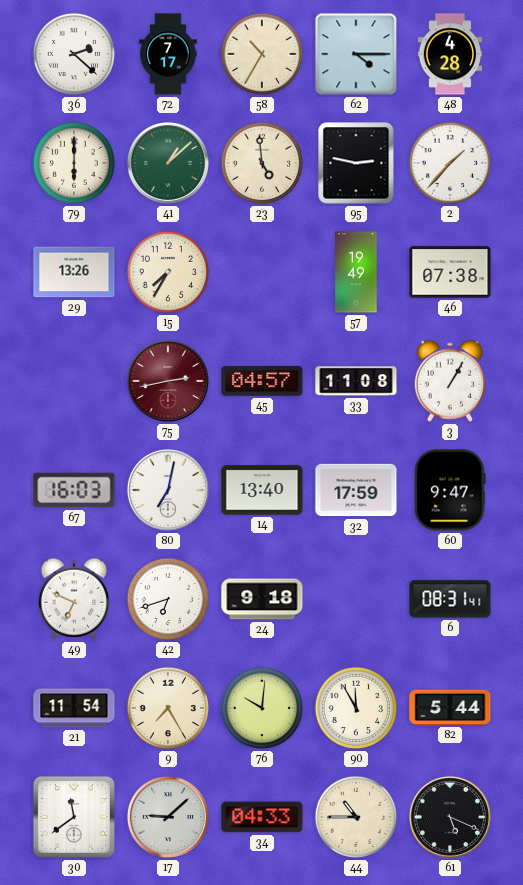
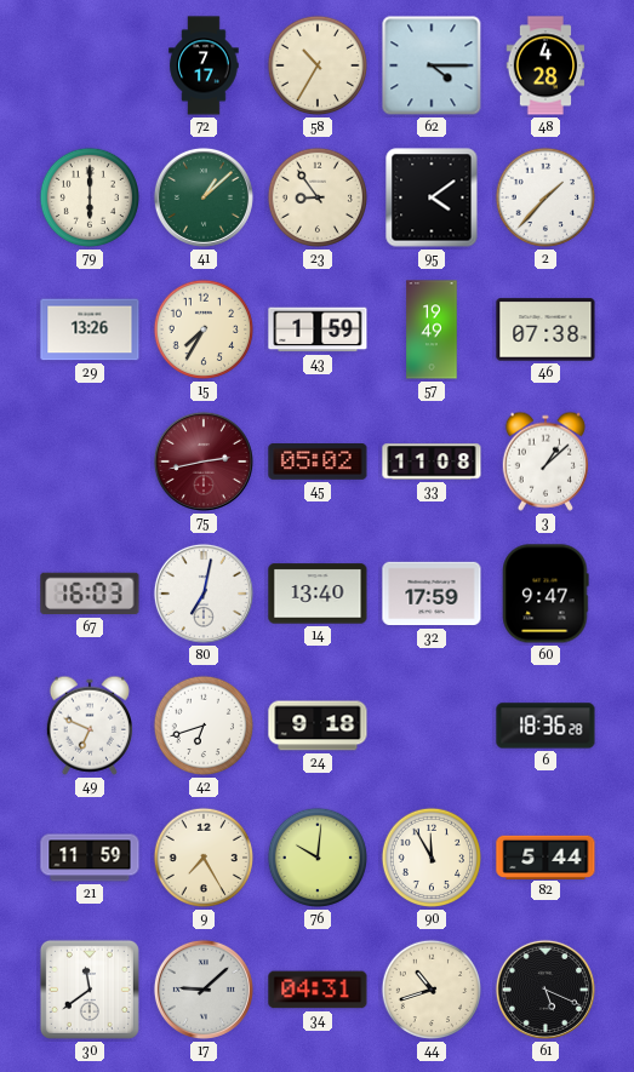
36: 2:22 -> none
23: 4:59 -> 8:54
95: 2:47 -> 4:09
43: none -> 1:59
45: 04:57 -> 05:02
3: 1:05 -> 1:08
6: 08:31 -> 18:36
21: 11:54 -> 11:59
34: 04:33 -> 04:31
44: 10:45 -> 10:42
